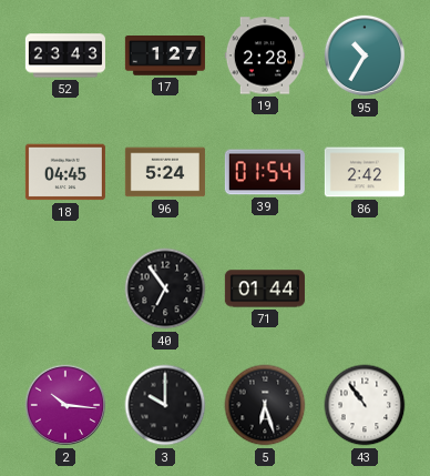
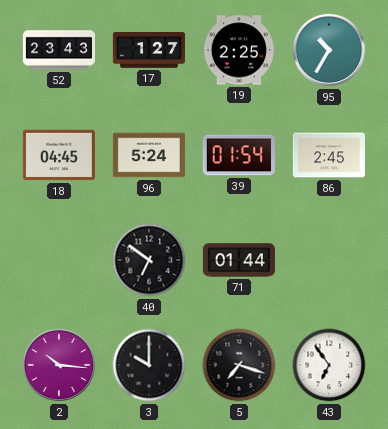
19: 2:28 -> 2:25
86: 2:42 -> 2:45
40: 6:54 -> 6:51
5: 6:27 -> 7:18
43: 10:54 -> 6:54
